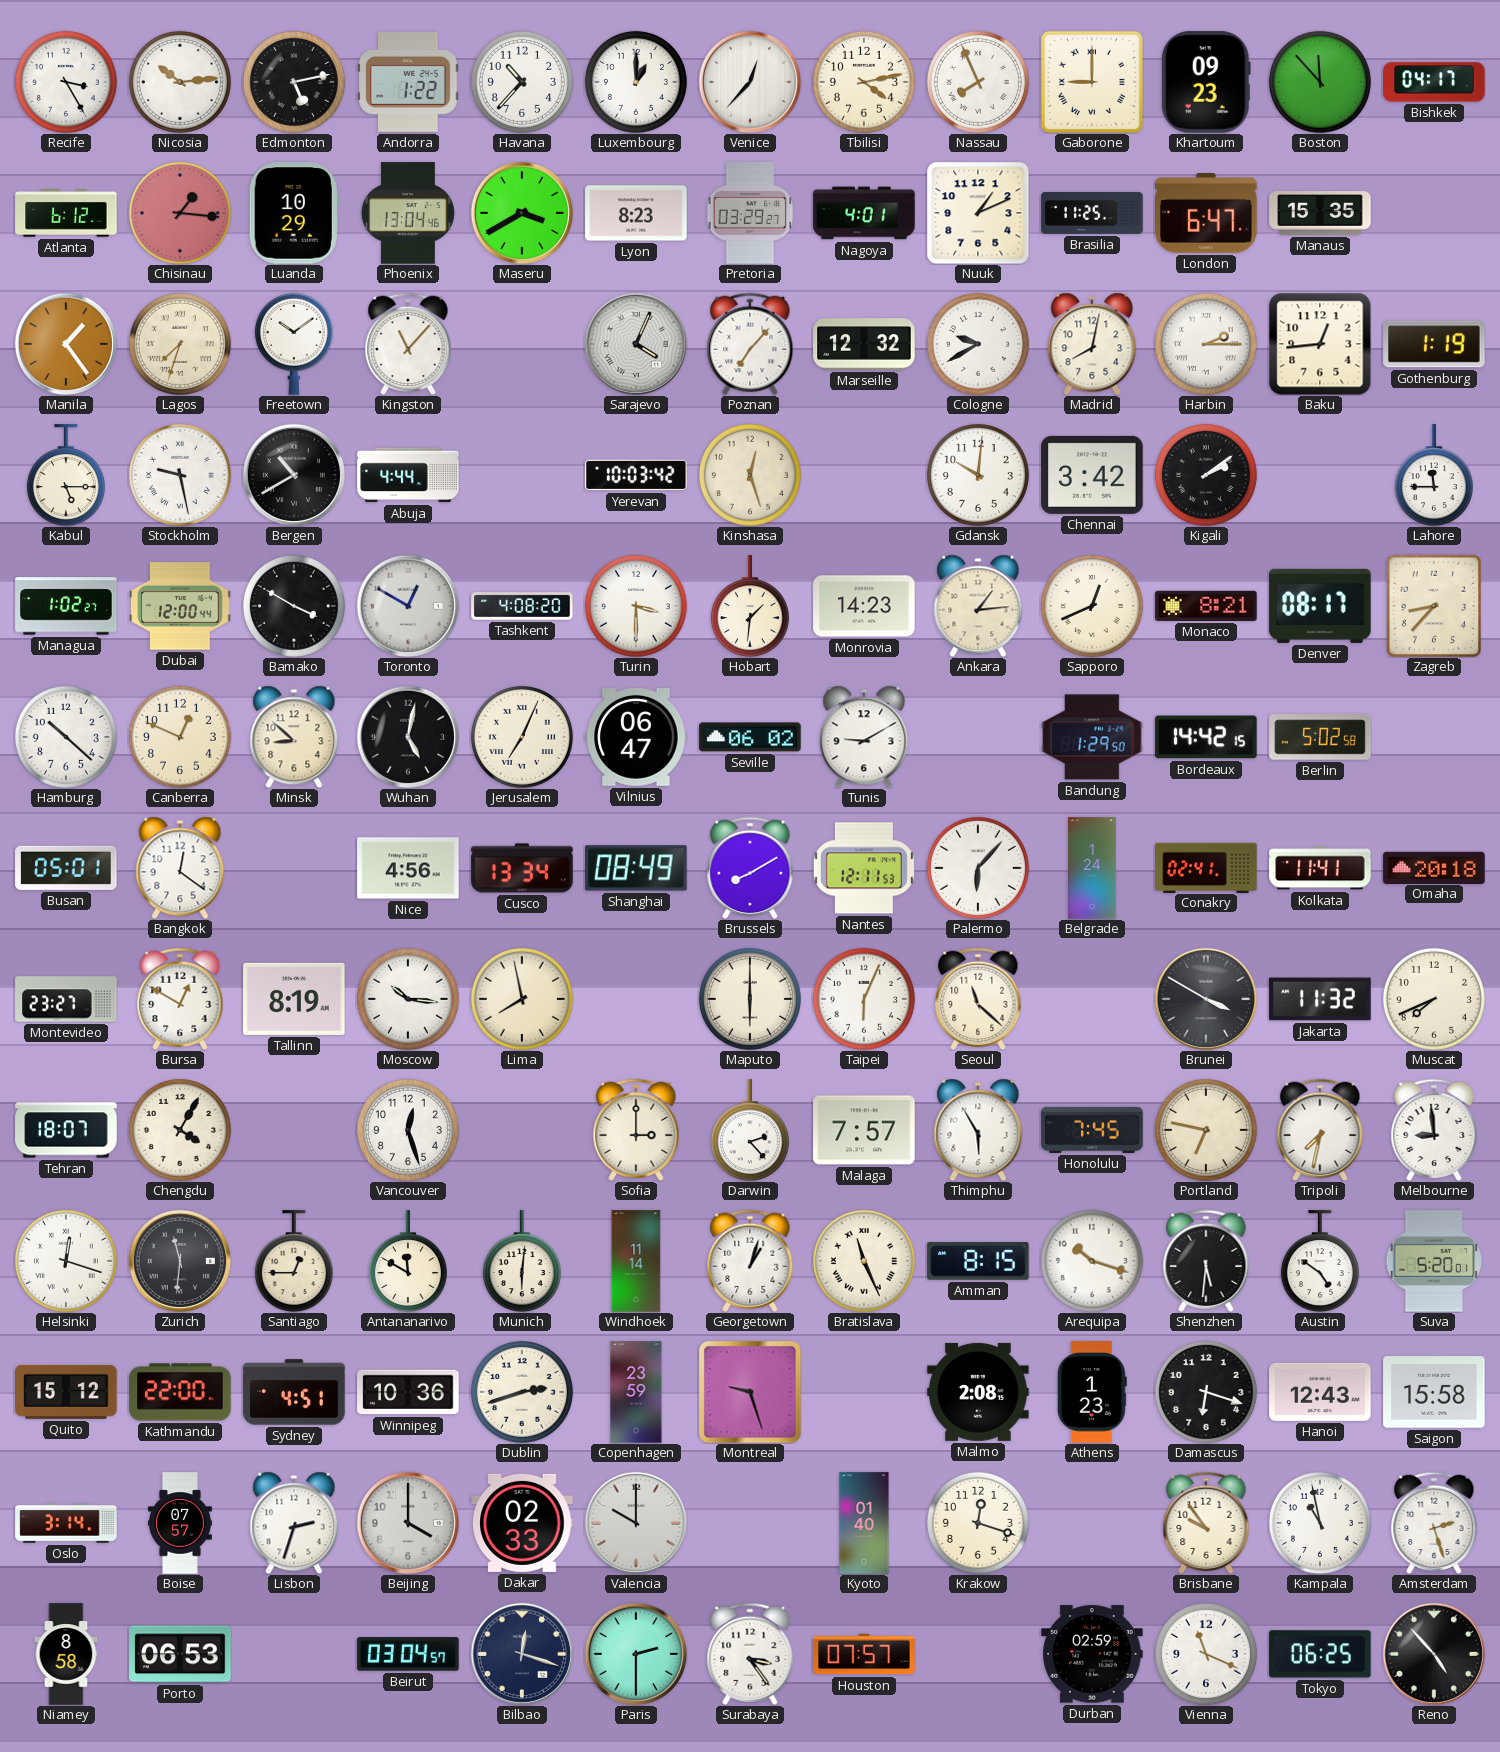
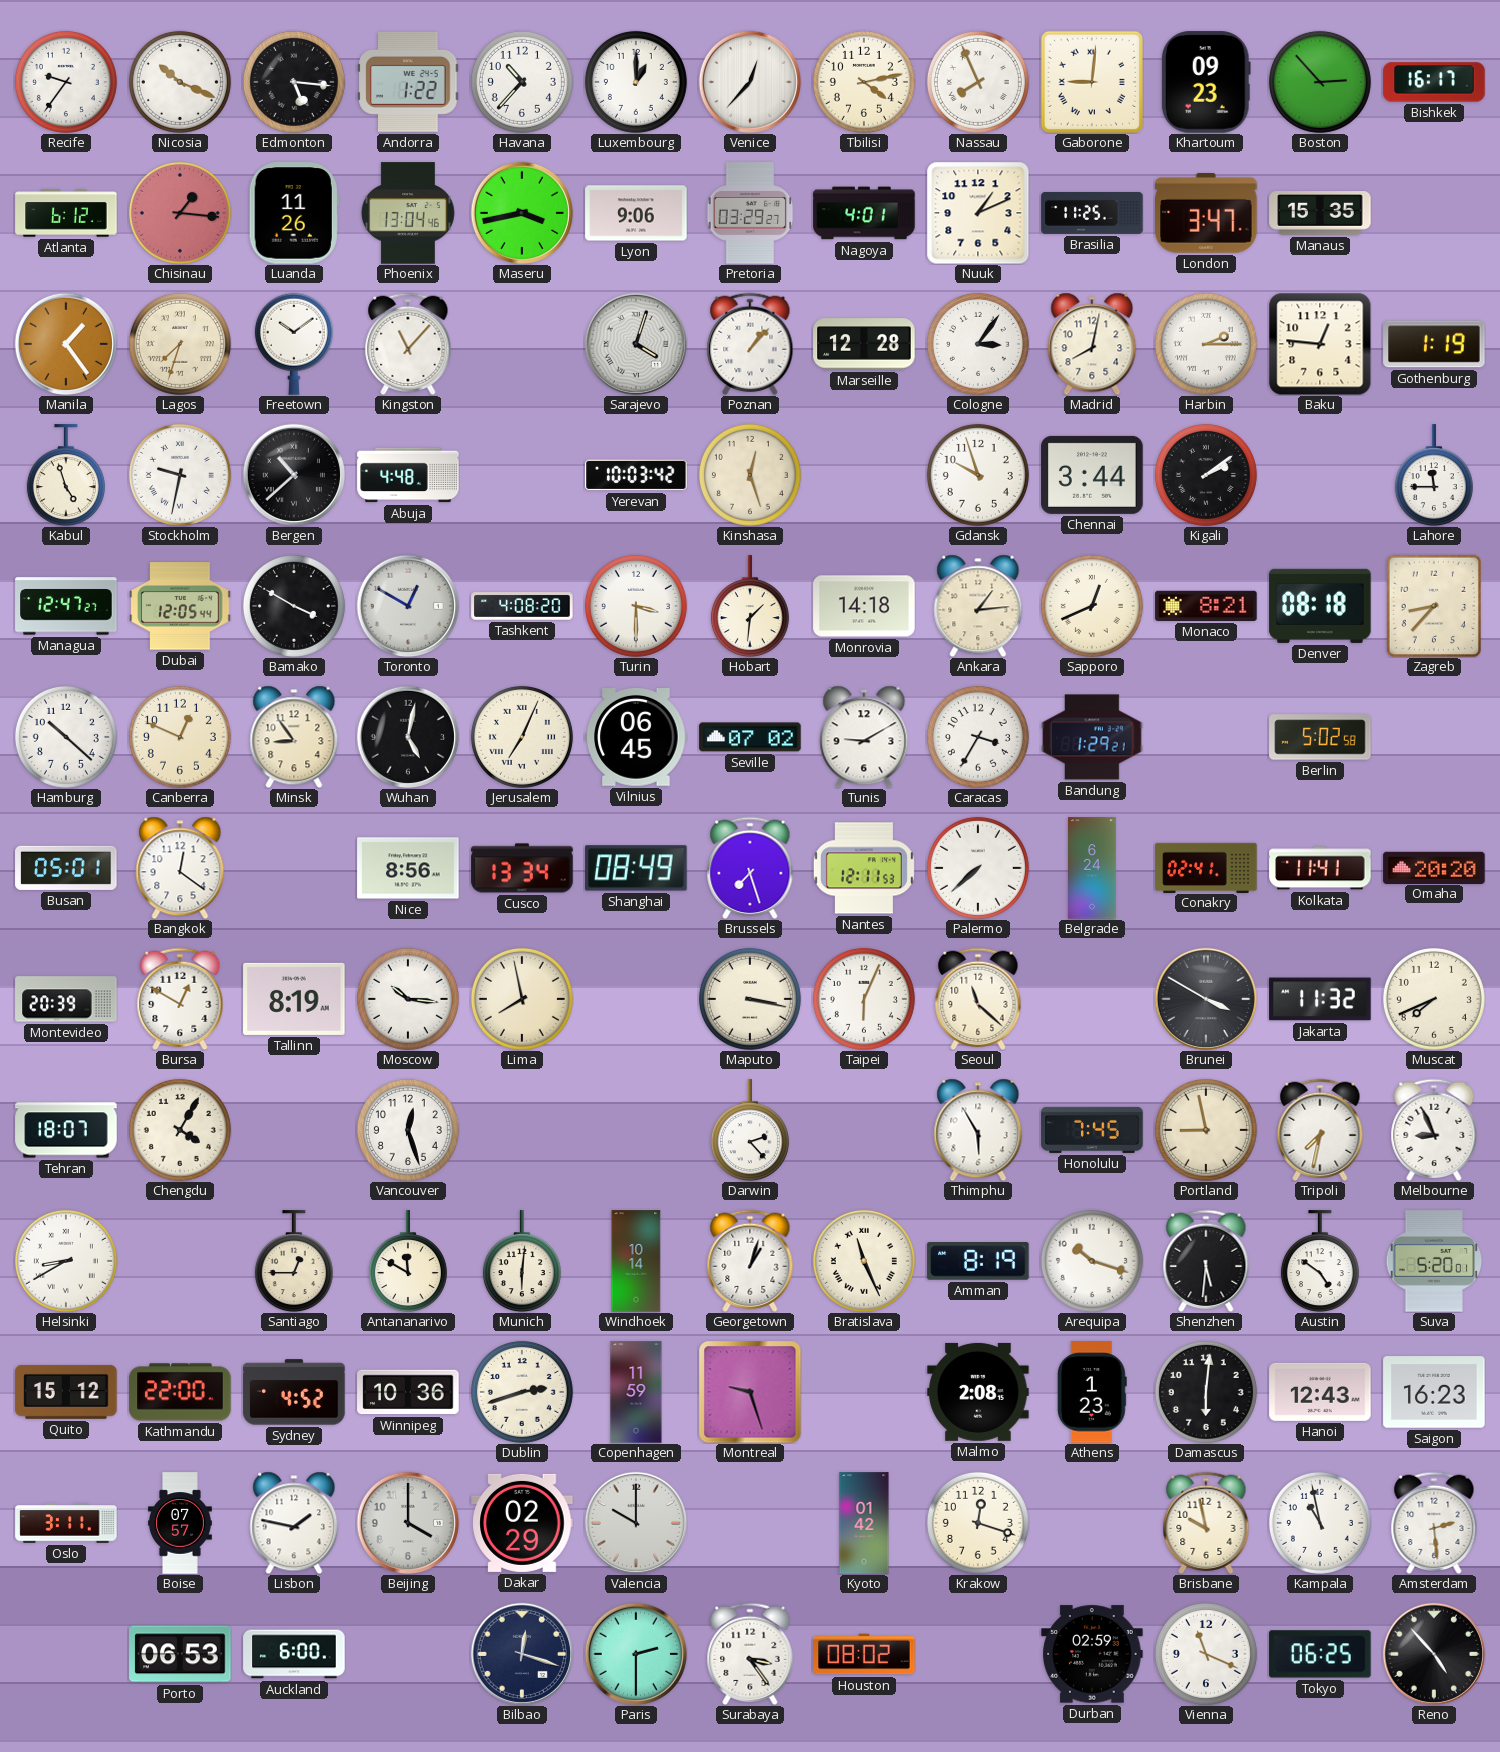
Recife: 3:25 -> 9:36
Nicosia: 10:14 -> 10:19
Edmonton: 5:13 -> 5:16
Gaborone: 9:00 -> 9:01
Boston: 11:53 -> 2:53
Bishkek: 04:17 -> 16:17
Luanda: 10:29 -> 11:26
Maseru: 3:40 -> 3:43
Lyon: 8:23 -> 9:06
London: 6:47 -> 3:47
Sarajevo: 4:04 -> 4:03
Poznan: 7:07 -> 1:07
Marseille: 12:32 -> 12:28
Cologne: 9:40 -> 3:06
Baku: 12:44 -> 12:46
Kabul: 5:15 -> 4:57
Stockholm: 9:28 -> 9:32
Bergen: 10:40 -> 10:38
Abuja: 4:44 -> 4:48
Gdansk: 10:01 -> 9:57
Chennai: 3:42 -> 3:44
Managua: 1:02 -> 12:47
Dubai: 12:00 -> 12:05
Monrovia: 14:23 -> 14:18
Denver: 08:17 -> 08:18
Minsk: 8:52 -> 8:54
Vilnius: 06:47 -> 06:45
Seville: 06:02 -> 07:02
Caracas: none -> 3:35
Bandung: 1:29:50 -> 1:29:21
Bordeaux: 14:42 -> none
Nice: 4:56 -> 8:56
Brussels: 8:10 -> 7:27
Palermo: 6:07 -> 7:38
Belgrade: 1:24 -> 6:24
Omaha: 20:18 -> 20:20
Montevideo: 23:27 -> 20:39
Maputo: 6:00 -> 3:17
Sofia: 3:00 -> none
Malaga: 7:57 -> none
Portland: 6:47 -> 8:58
Melbourne: 8:59 -> 8:56
Helsinki: 12:18 -> 8:40
Zurich: 11:31 -> none
Windhoek: 11:14 -> 10:14
Amman: 8:15 -> 8:19
Sydney: 4:51 -> 4:52
Copenhagen: 23:59 -> 11:59
Damascus: 6:18 -> 6:01
Saigon: 15:58 -> 16:23
Oslo: 3:14 -> 3:11
Lisbon: 2:33 -> 1:47
Dakar: 02:33 -> 02:29
Kyoto: 01:40 -> 01:42
Brisbane: 9:54 -> 9:58
Amsterdam: 2:27 -> 2:29
Niamey: 8:58 -> none
Auckland: none -> 6:00
Beirut: 03:04 -> none
Houston: 07:57 -> 08:02
